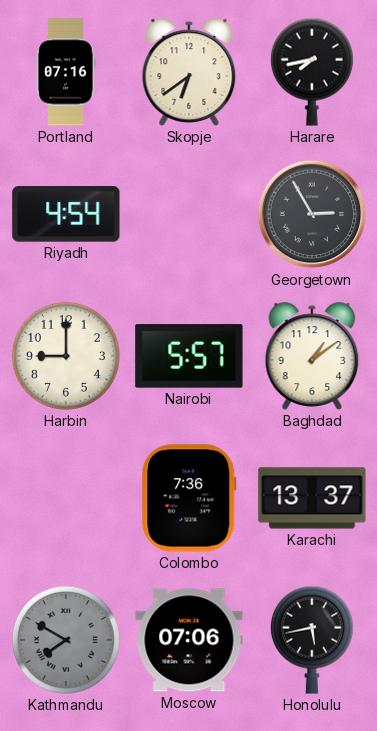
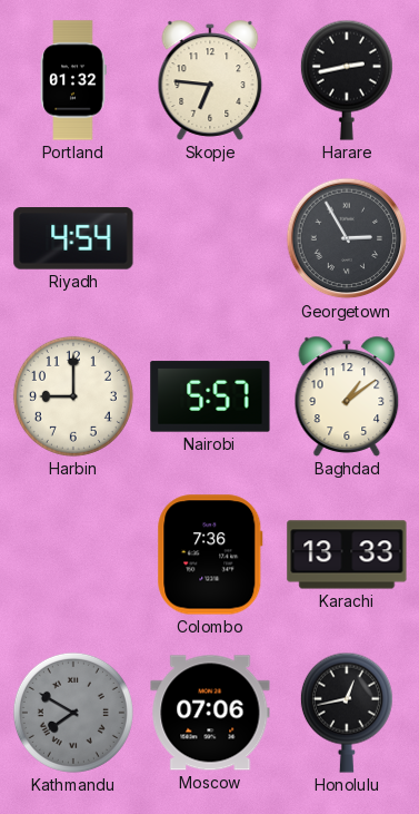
Portland: 07:16 -> 01:32
Skopje: 6:39 -> 6:46
Harare: 7:43 -> 2:43
Karachi: 13:37 -> 13:33
Honolulu: 5:43 -> 12:43
